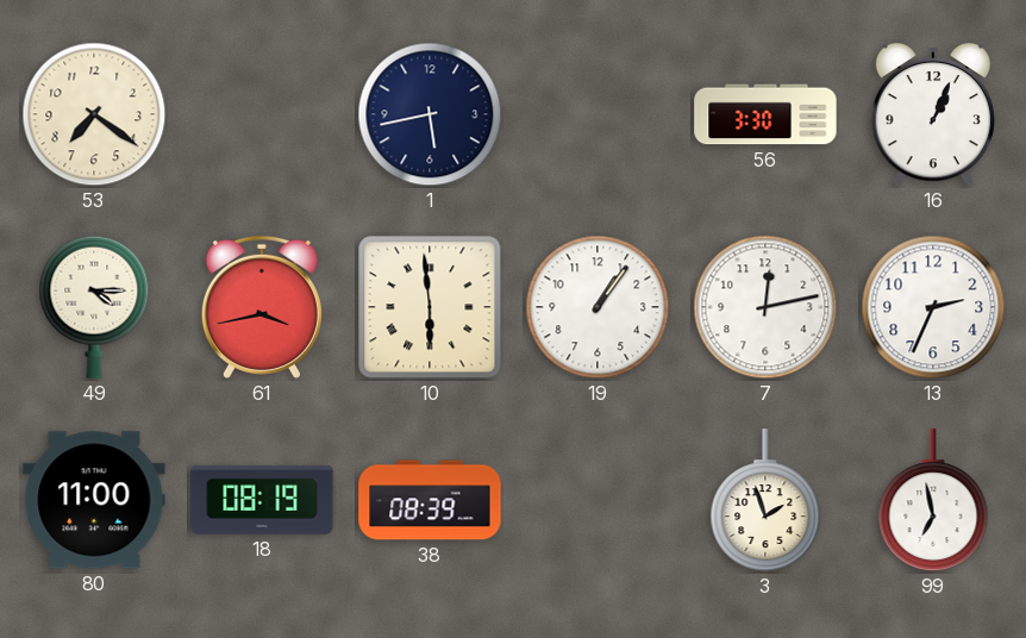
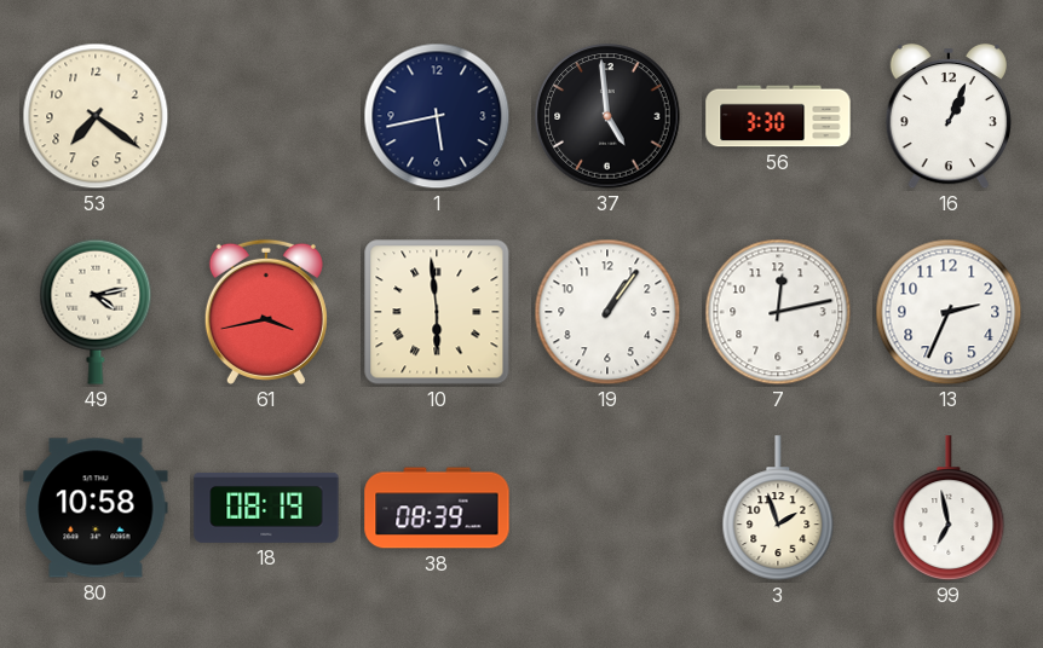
37: none -> 4:59
49: 4:15 -> 4:13
80: 11:00 -> 10:58
